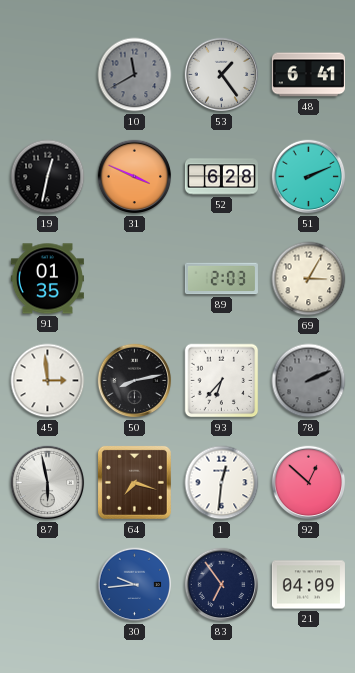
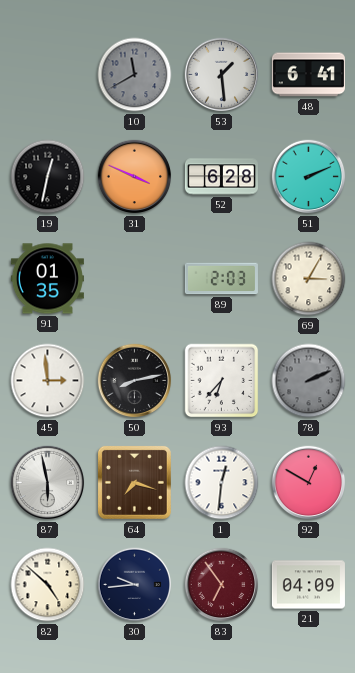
53: 1:24 -> 1:29
92: 12:52 -> 12:50
82: none -> 4:52
30 dial: blue -> navy
83 dial: navy -> burgundy
